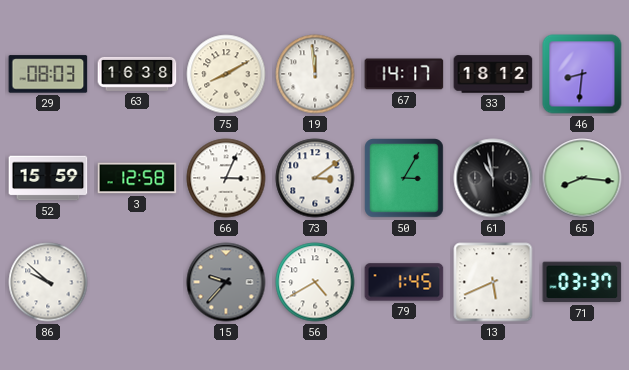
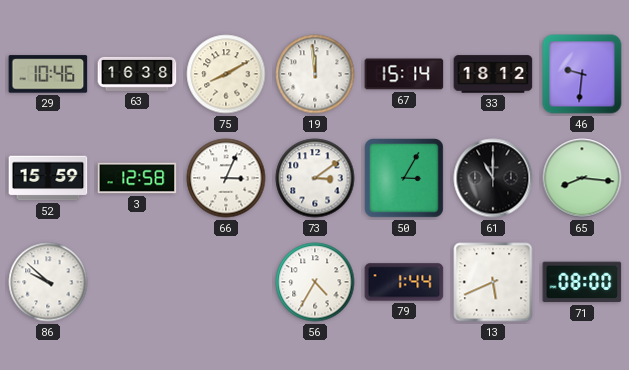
29: 08:03 -> 10:46
67: 14:17 -> 15:14
46: 8:31 -> 9:31
61: 10:58 -> 11:00
15: 9:37 -> none
56: 4:40 -> 4:35
79: 1:45 -> 1:44
71: 03:37 -> 08:00
